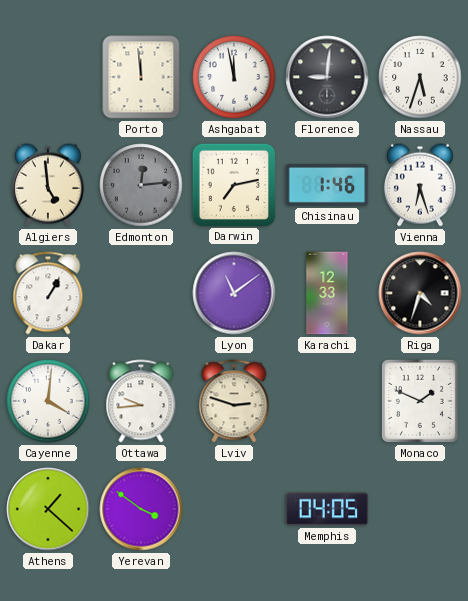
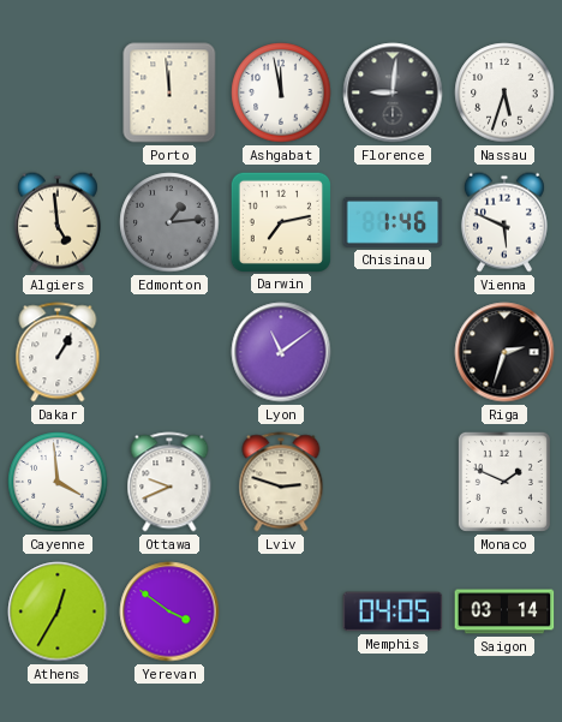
Edmonton: 12:14 -> 1:14
Vienna: 6:27 -> 5:49
Karachi: 12:33 -> none
Riga: 4:33 -> 2:33
Cayenne: 4:01 -> 3:59
Ottawa: 9:44 -> 9:41
Athens: 1:22 -> 12:35
Saigon: none -> 03:14
